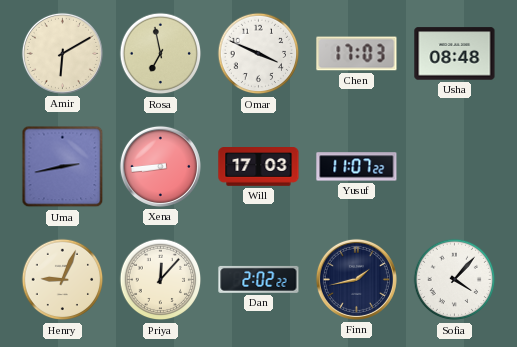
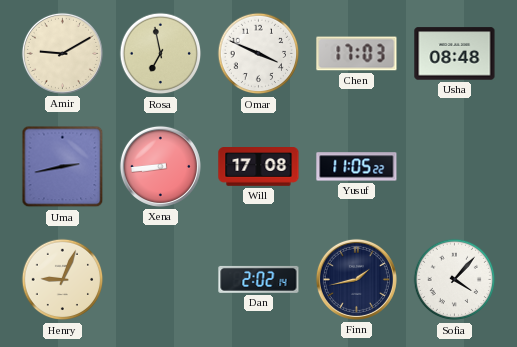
Amir: 6:10 -> 9:10
Will: 17:03 -> 17:08
Yusuf: 11:07 -> 11:05
Priya: 12:07 -> none
Dan: 2:02:22 -> 2:02:14
